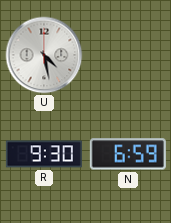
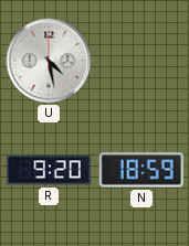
R: 9:30 -> 9:20
N: 6:59 -> 18:59
